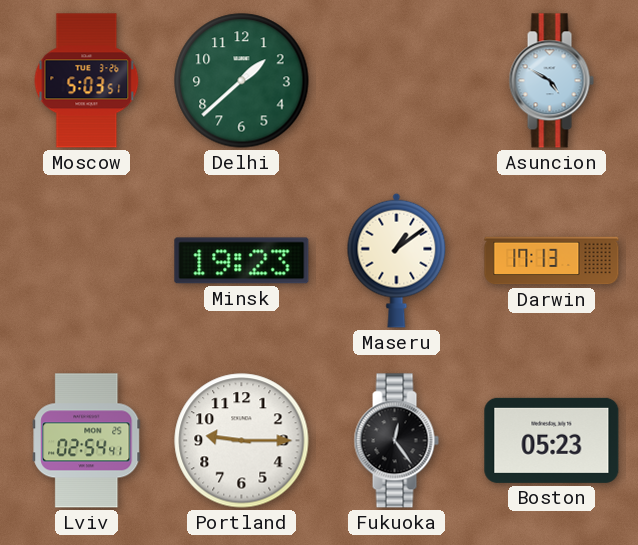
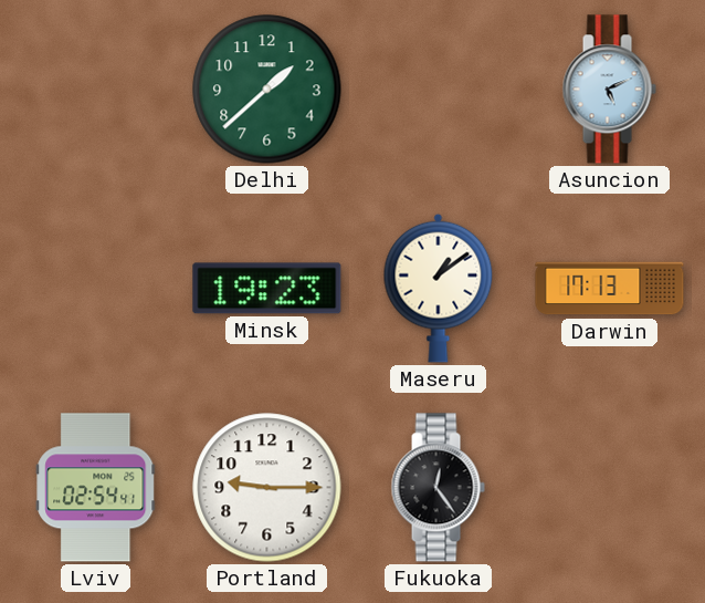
Moscow: 5:03 -> none
Asuncion: 4:50 -> 5:11
Boston: 05:23 -> none
